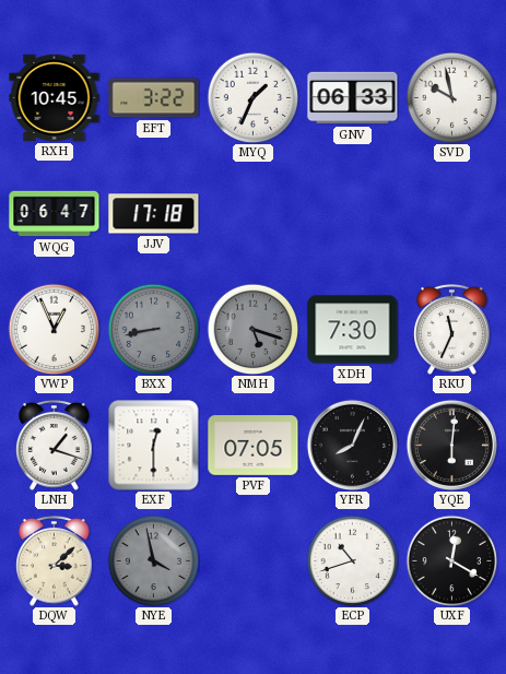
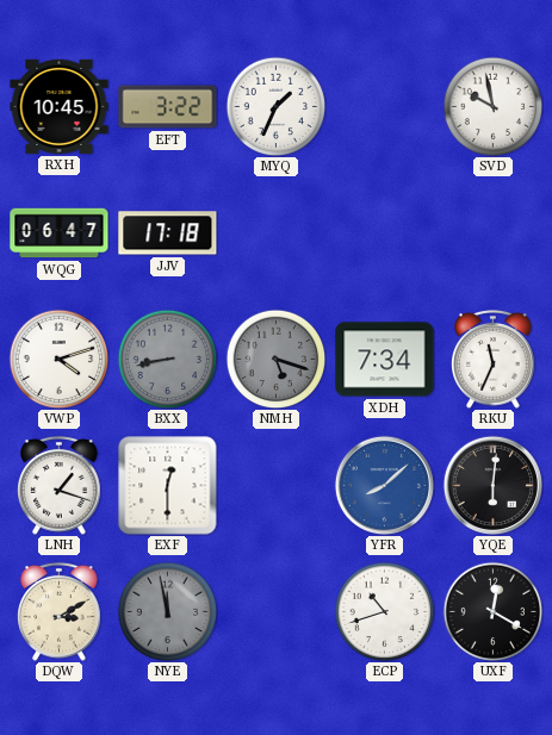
GNV: 06:33 -> none
VWP: 12:56 -> 4:12
XDH: 7:30 -> 7:34
PVF: 07:05 -> none
YFR: 8:04 -> 8:08
YFR dial: black -> blue
DQW: 3:08 -> 3:10
NYE: 3:58 -> 11:58
